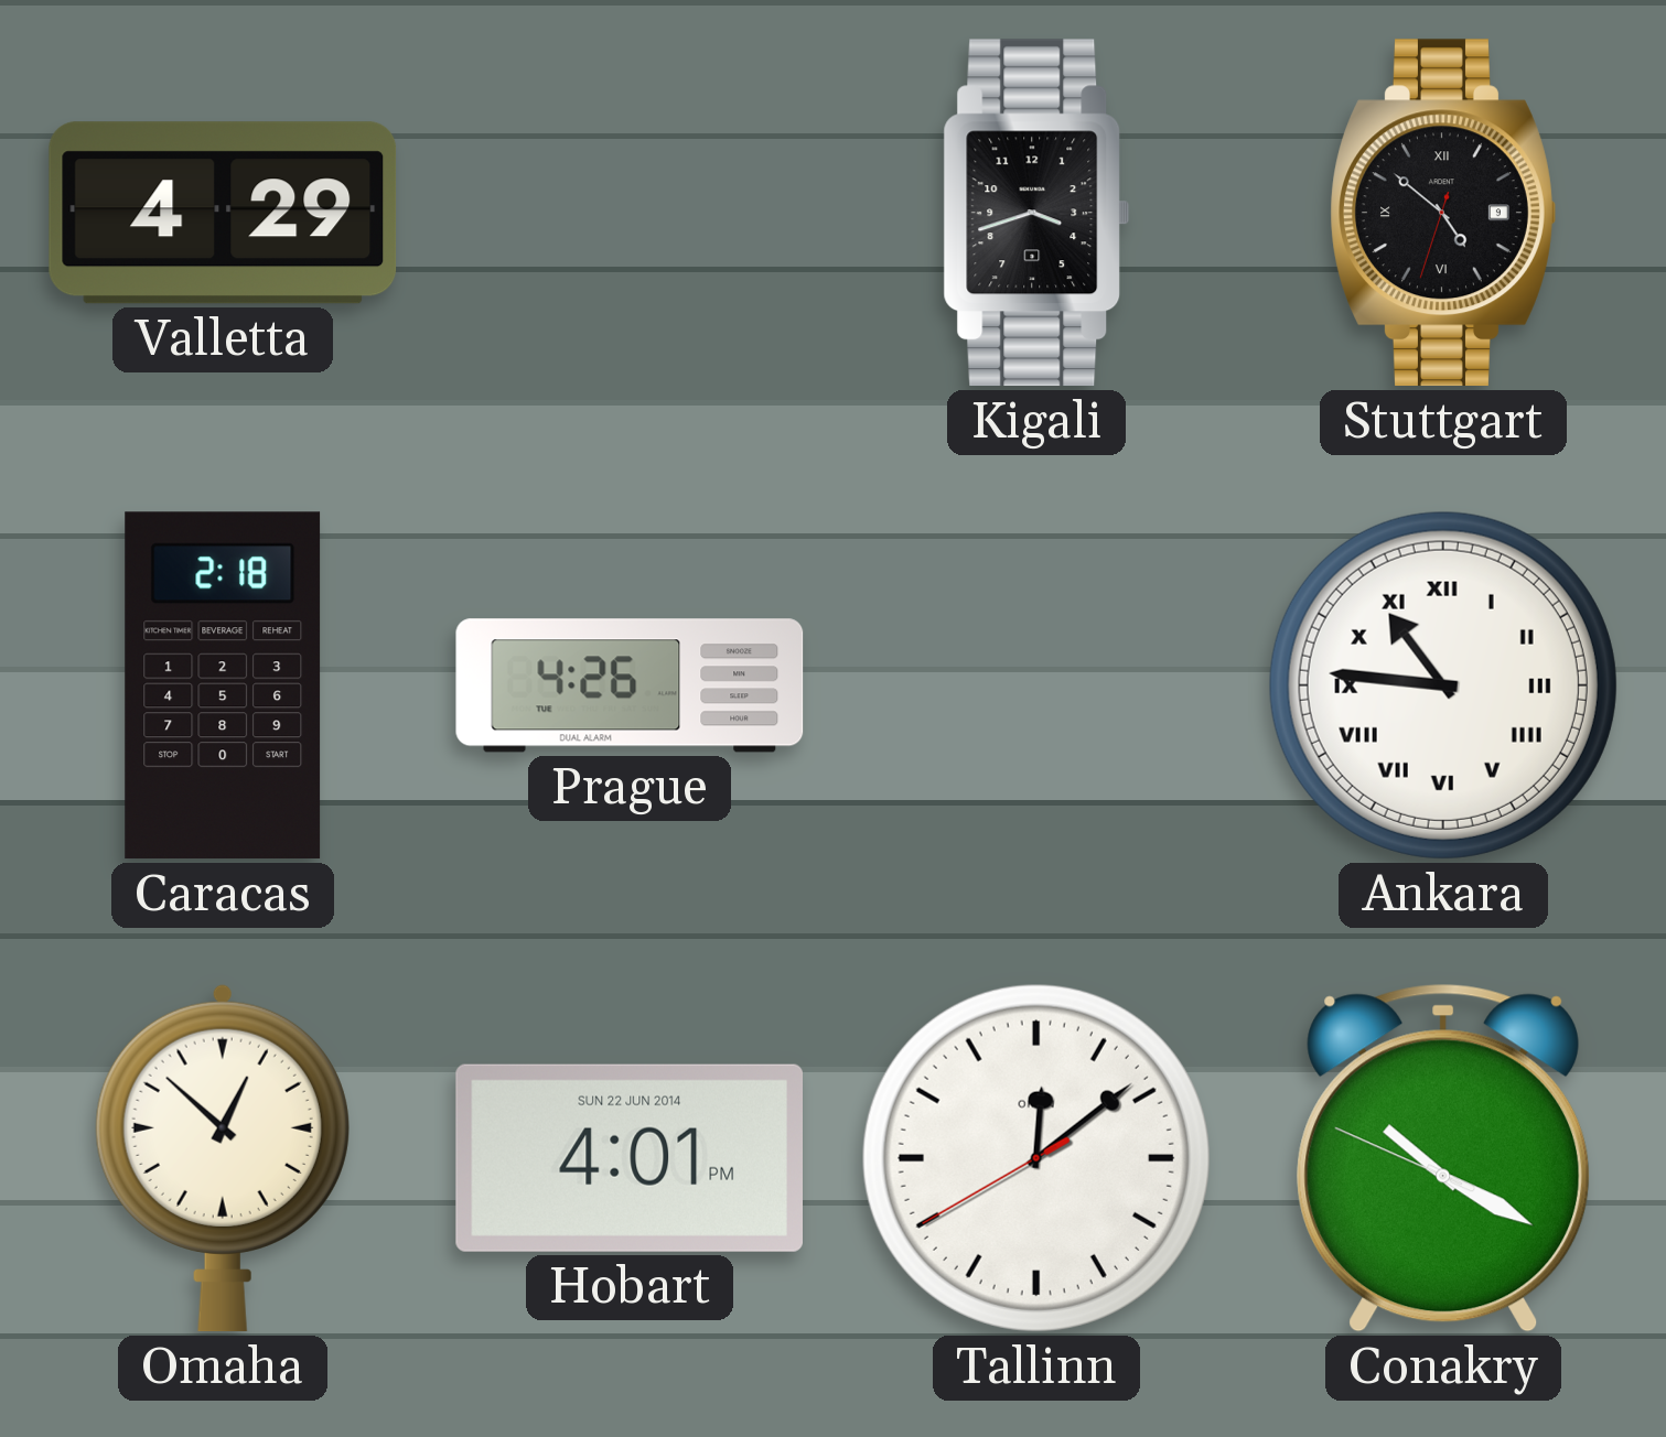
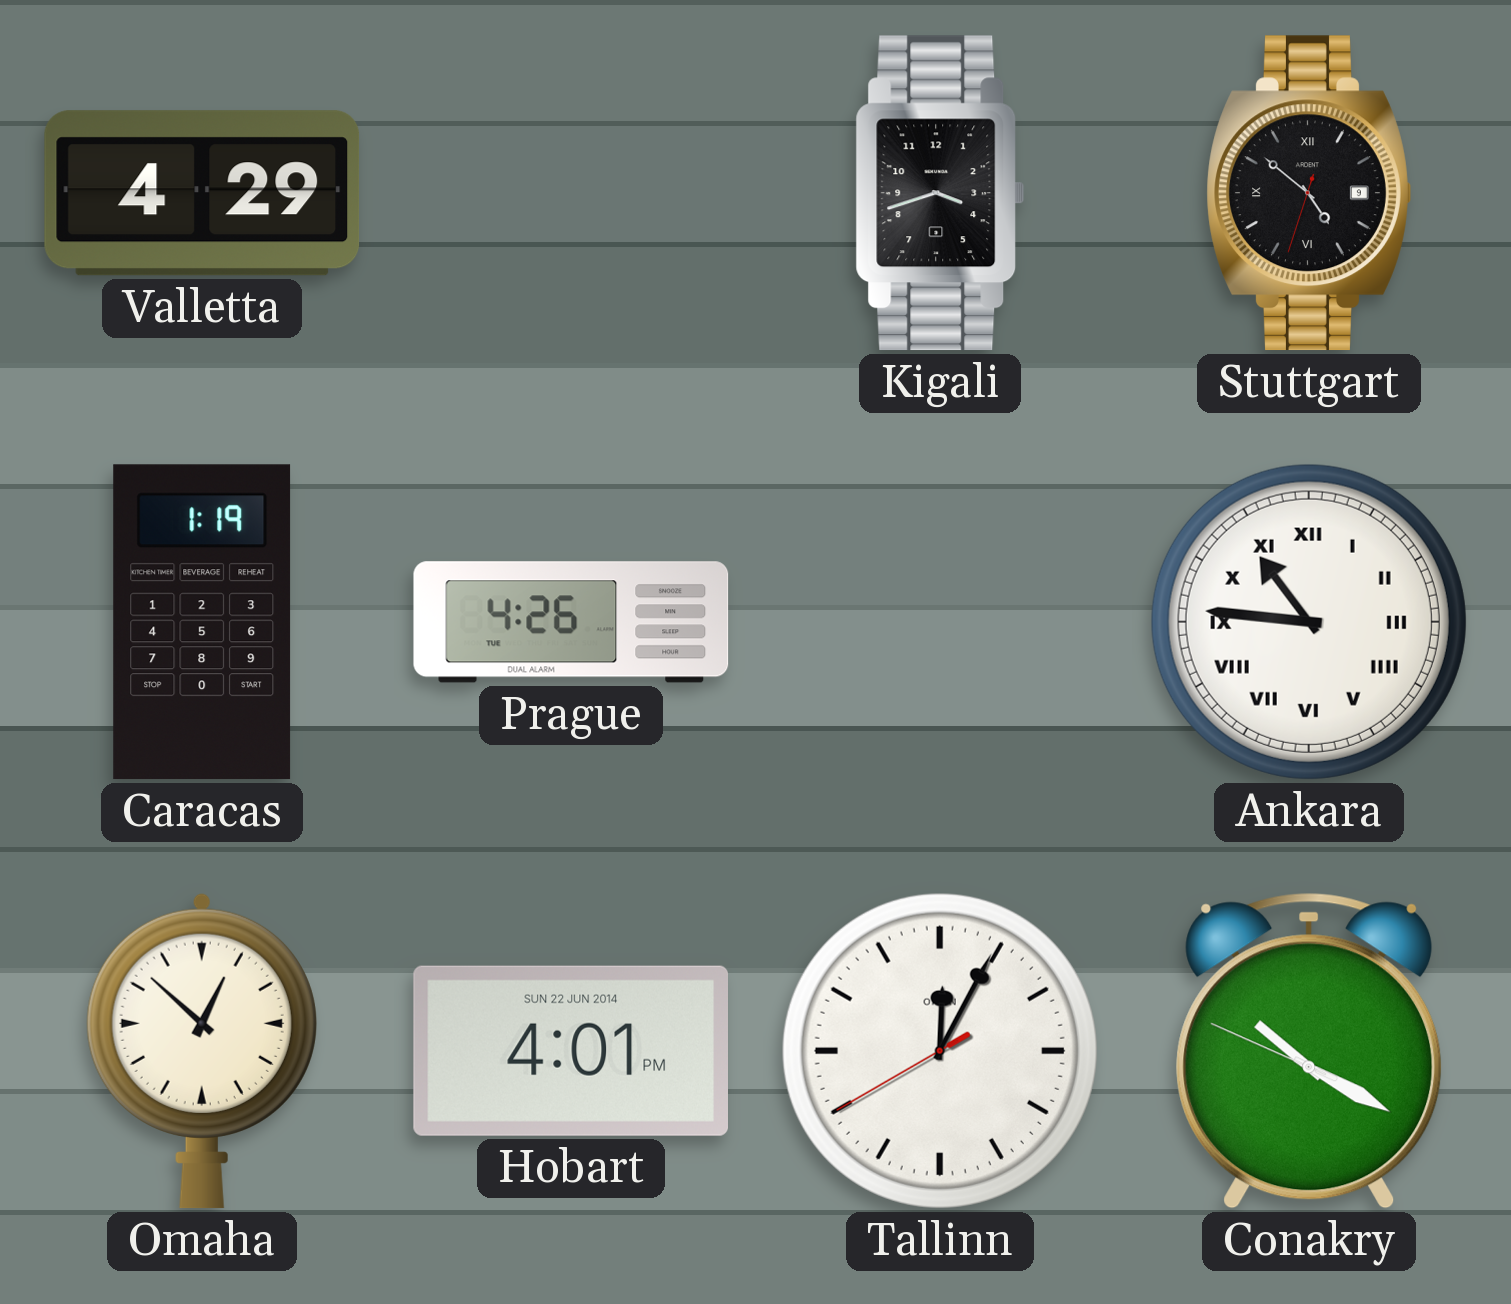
Caracas: 2:18 -> 1:19
Tallinn: 12:08 -> 12:04
